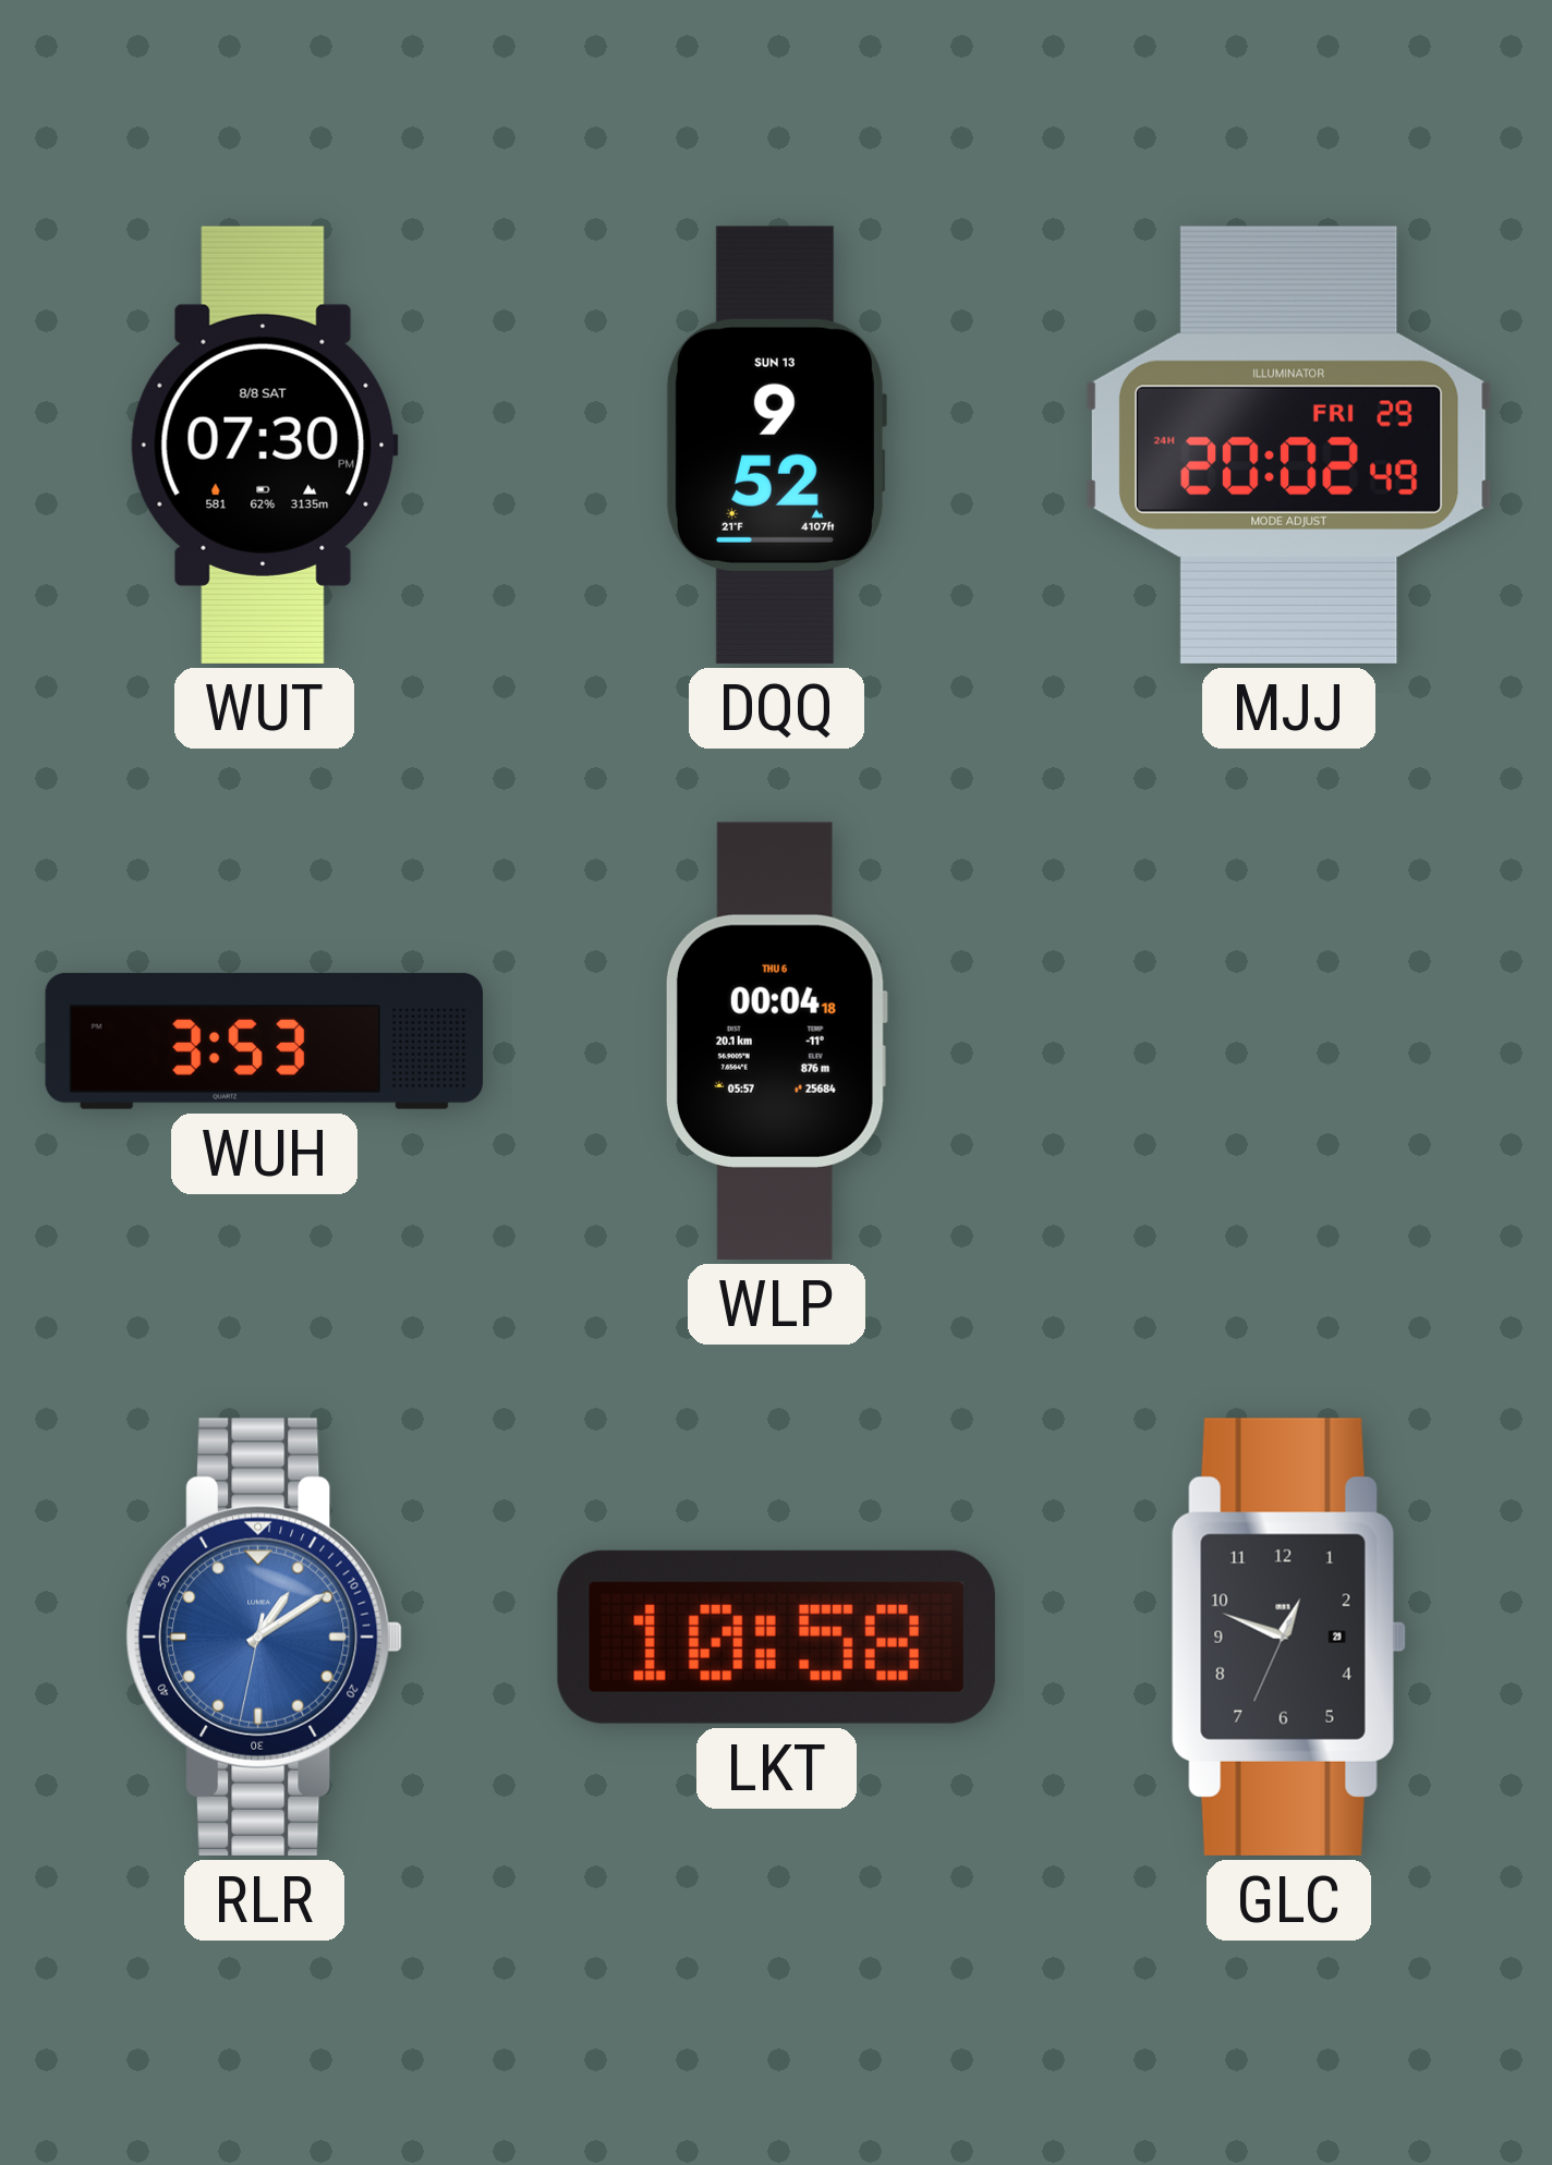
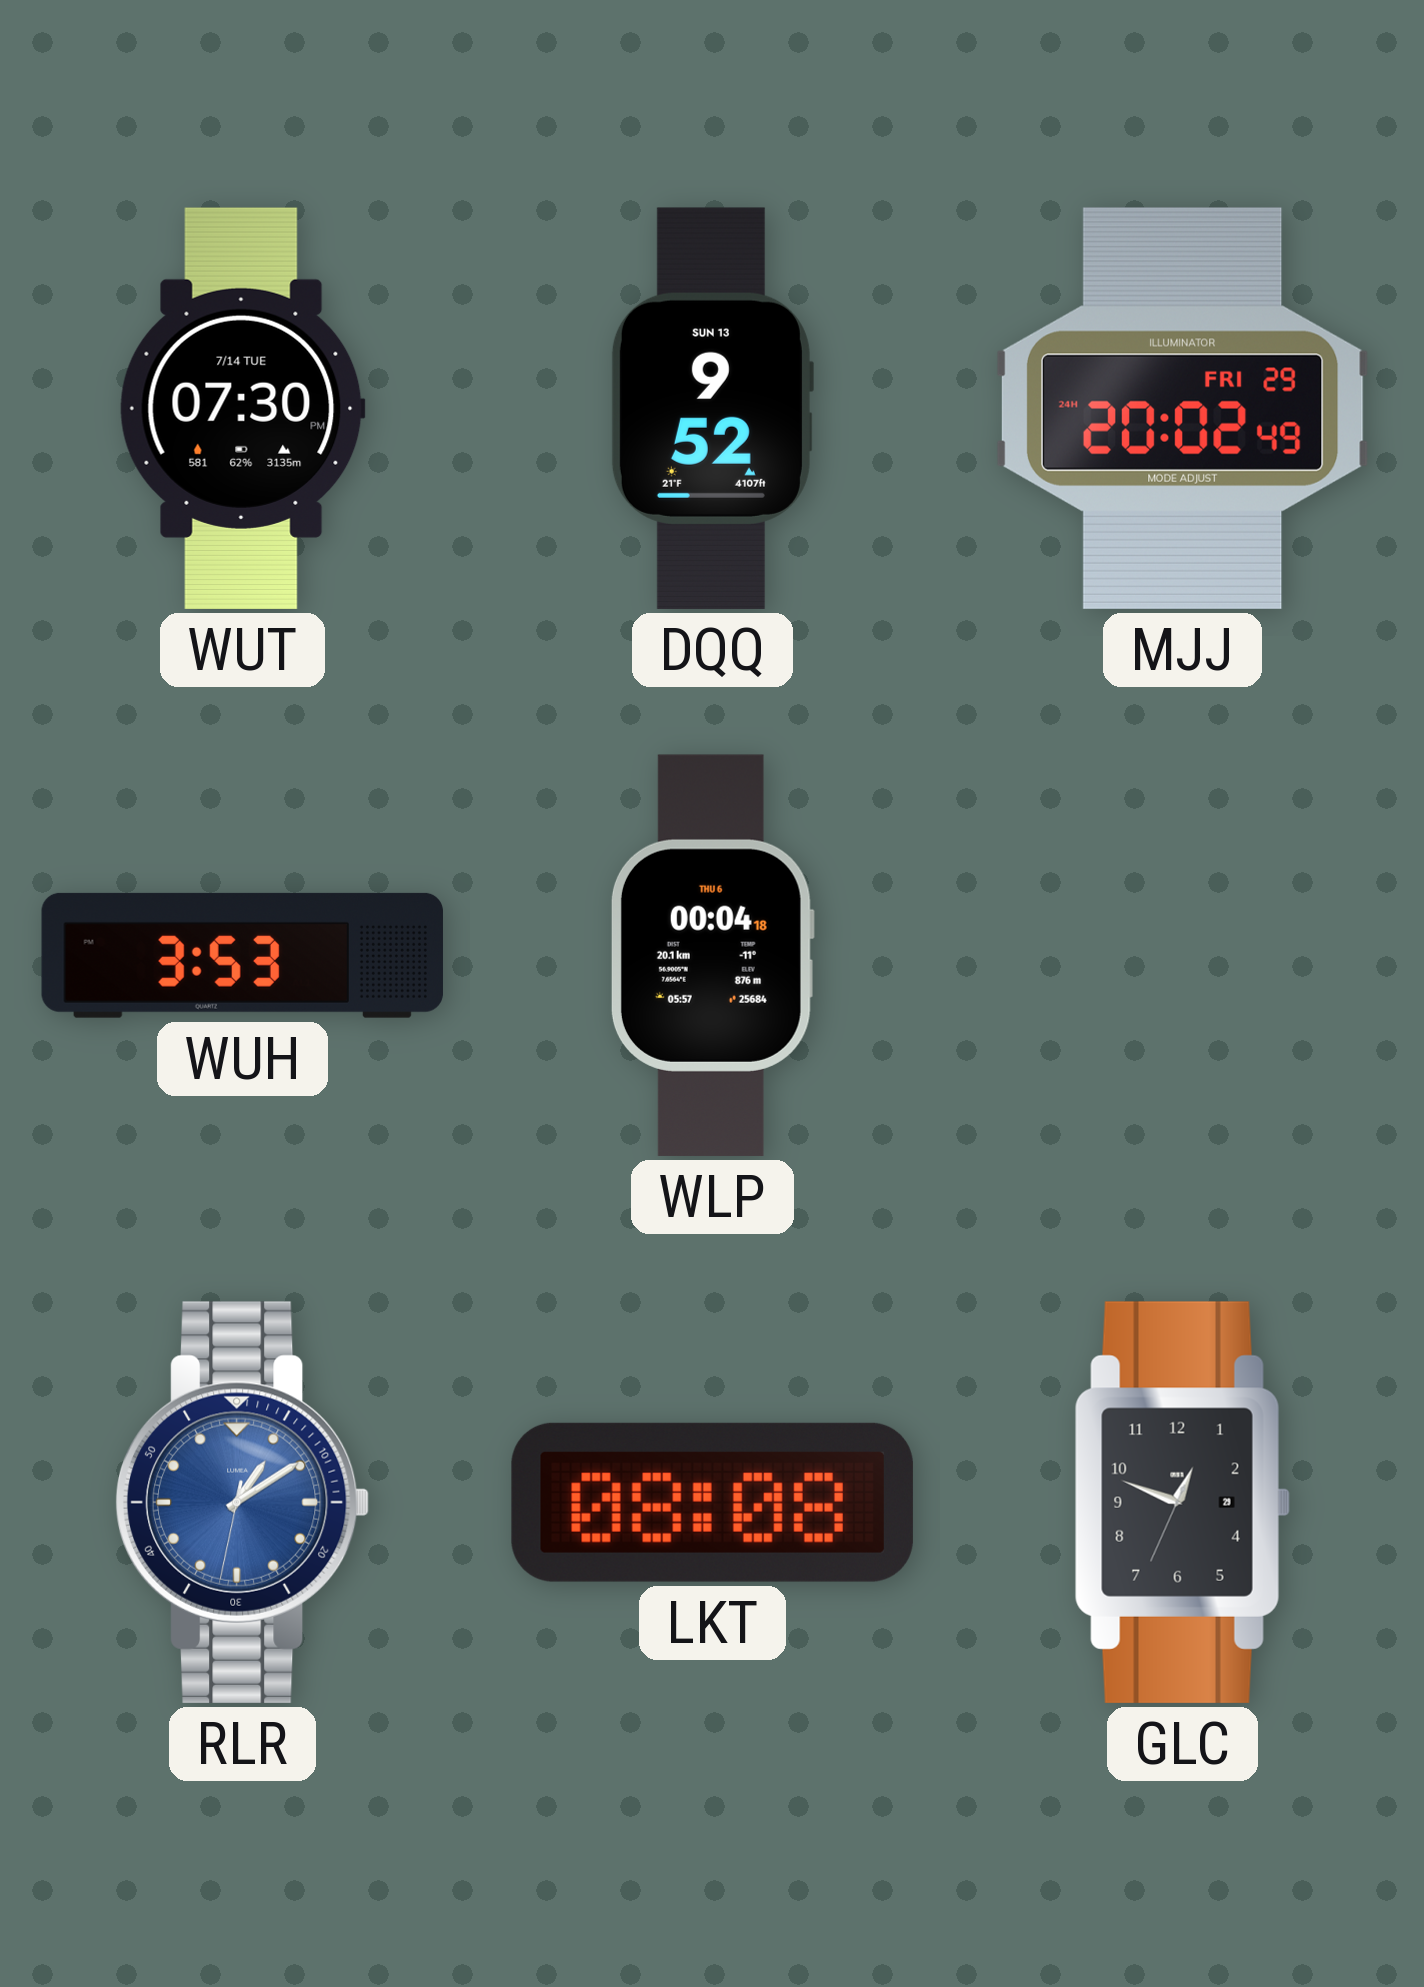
WUT date: 8/8 SAT -> 7/14 TUE
LKT: 10:58 -> 08:08
